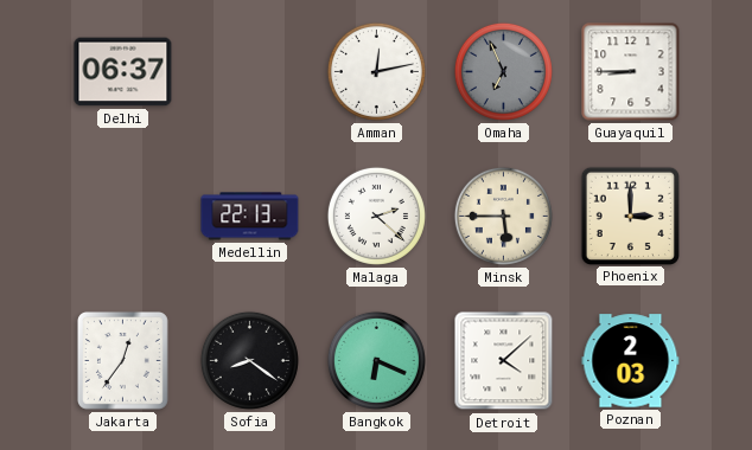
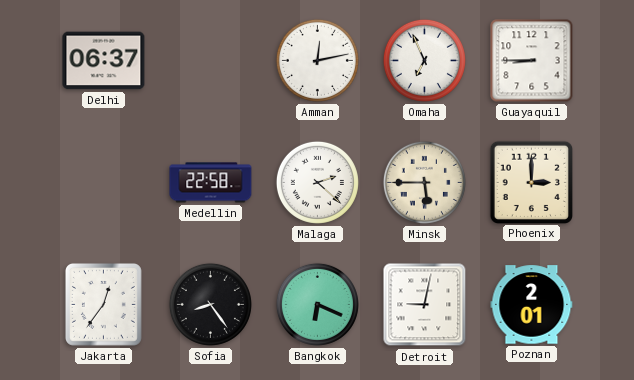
Omaha dial: grey -> white
Medellin: 22:13 -> 22:58
Sofia: 8:21 -> 8:24
Detroit: 4:08 -> 9:02
Poznan: 2:03 -> 2:01
